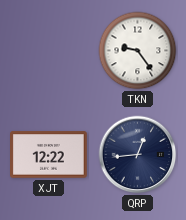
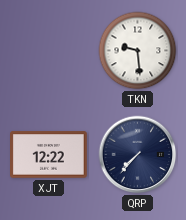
TKN: 9:24 -> 9:29
QRP: 12:44 -> 7:37
